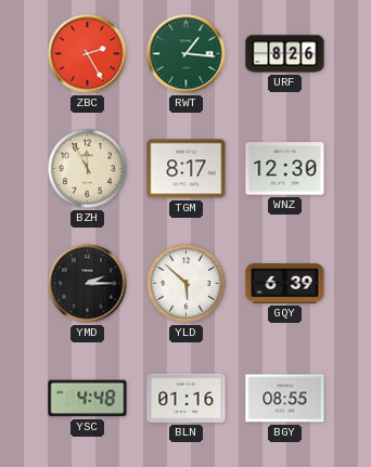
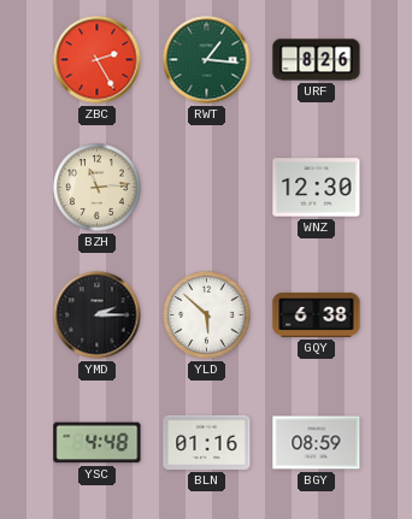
BZH: 11:55 -> 11:14
TGM: 8:17 -> none
GQY: 6:39 -> 6:38
BGY: 08:55 -> 08:59
